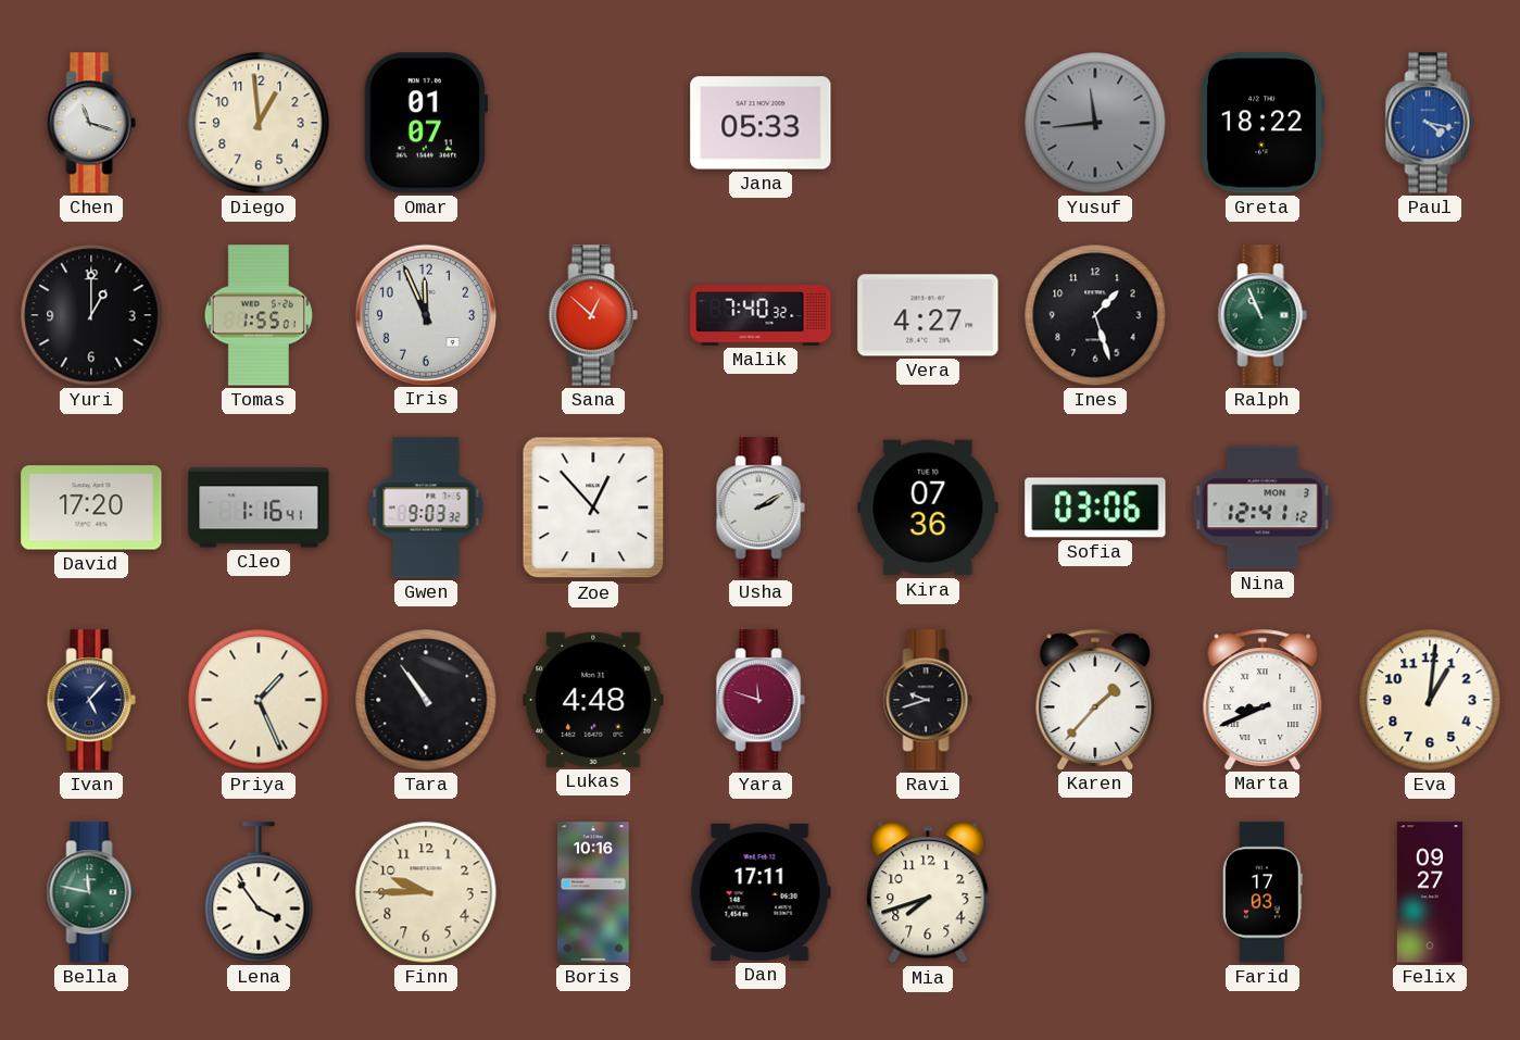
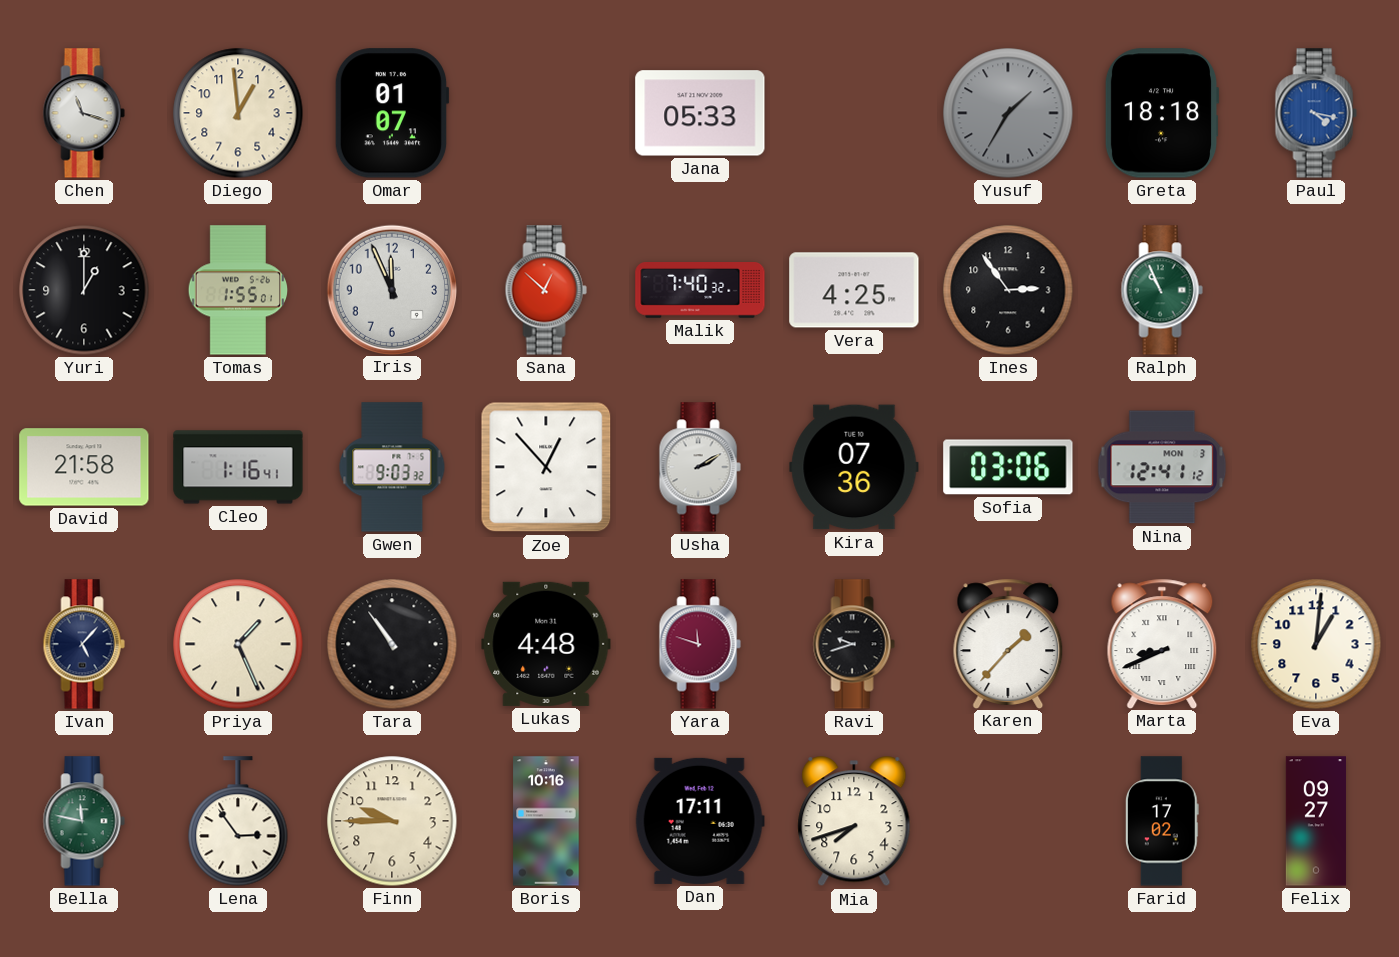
Yusuf: 11:44 -> 1:35
Greta: 18:22 -> 18:18
Vera: 4:27 -> 4:25
Ines: 1:27 -> 2:54
David: 17:20 -> 21:58
Lena: 3:54 -> 2:54
Farid: 17:03 -> 17:02
